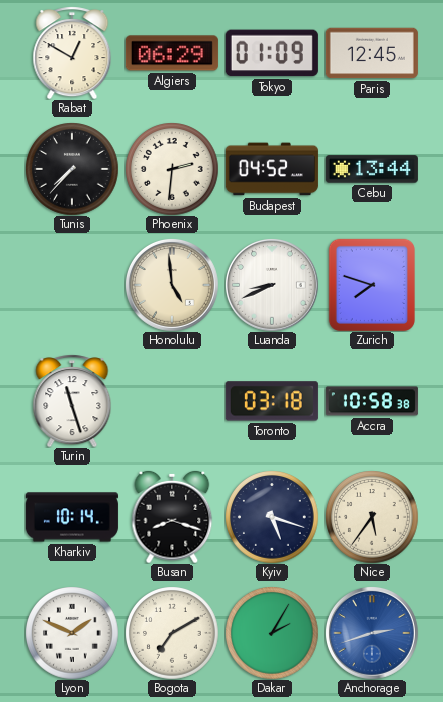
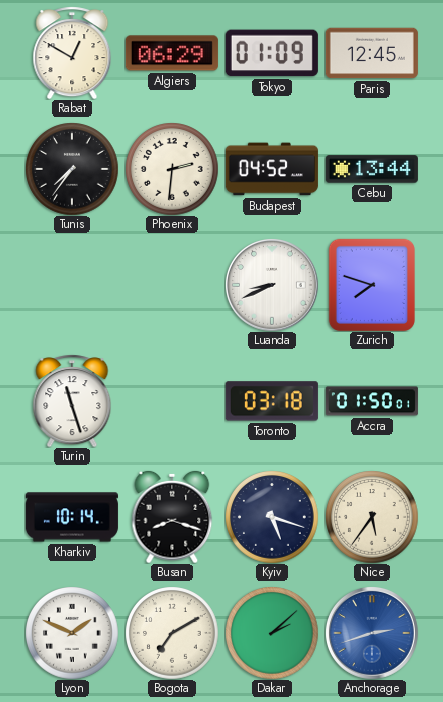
Tunis: 7:37 -> 7:36
Honolulu: 4:59 -> none
Accra: 10:58 -> 01:50
Dakar: 2:05 -> 2:08
